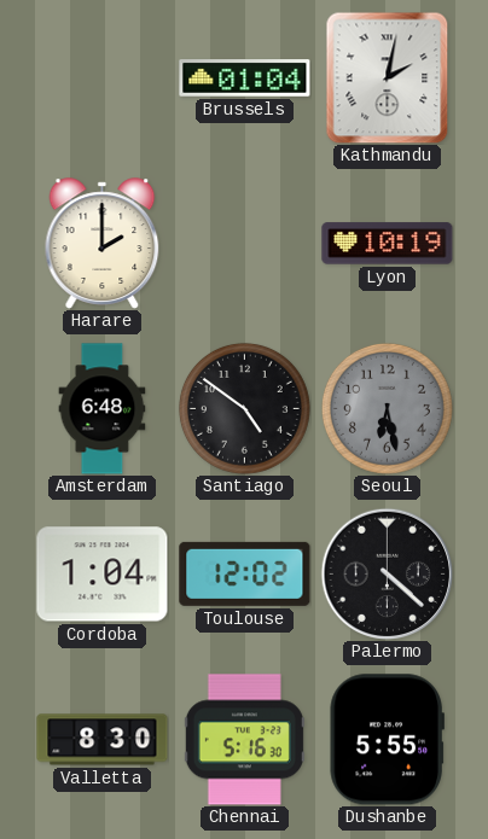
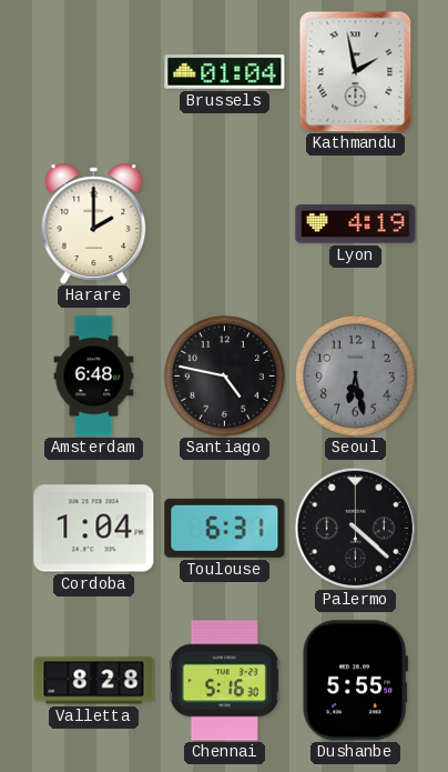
Kathmandu: 2:02 -> 1:58
Lyon: 10:19 -> 4:19
Santiago: 4:51 -> 4:47
Toulouse: 12:02 -> 6:31
Valletta: 8:30 -> 8:28
